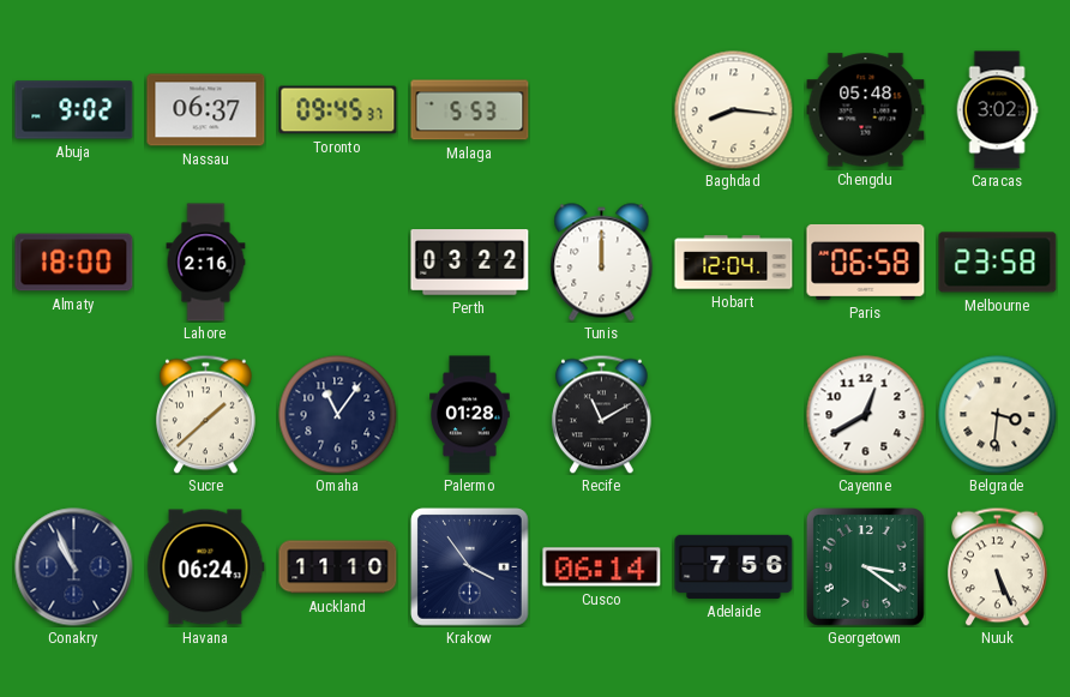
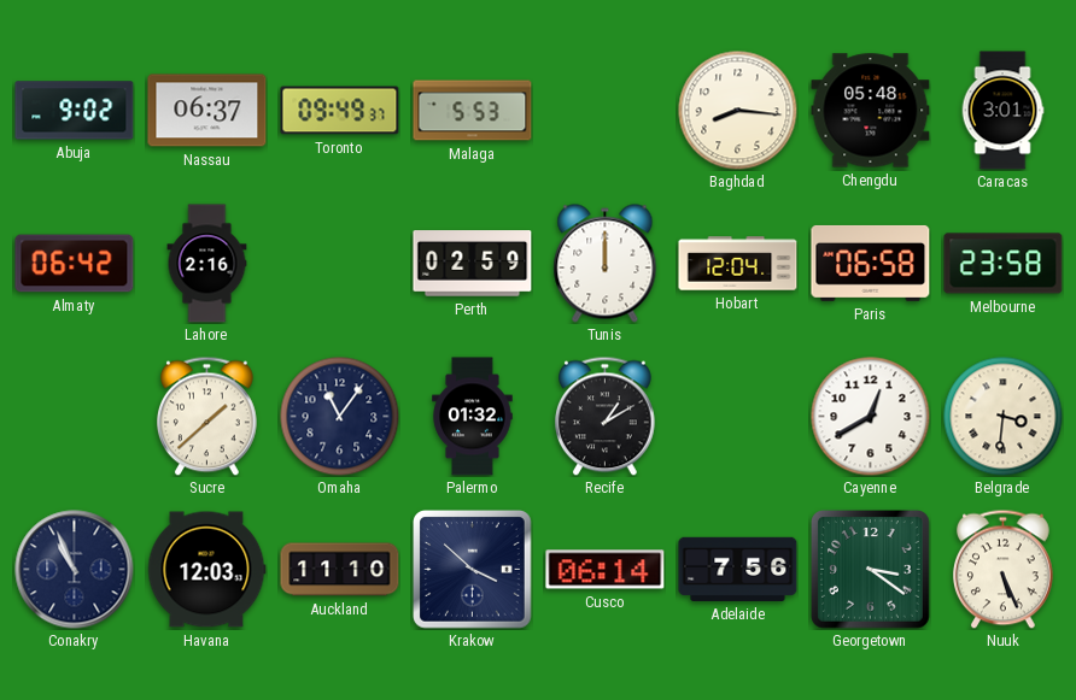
Toronto: 09:45 -> 09:49
Caracas: 3:02 -> 3:01
Almaty: 18:00 -> 06:42
Perth: 03:22 -> 02:59
Palermo: 01:28 -> 01:32
Recife: 11:10 -> 1:10
Havana: 06:24 -> 12:03
Krakow: 3:54 -> 3:52
